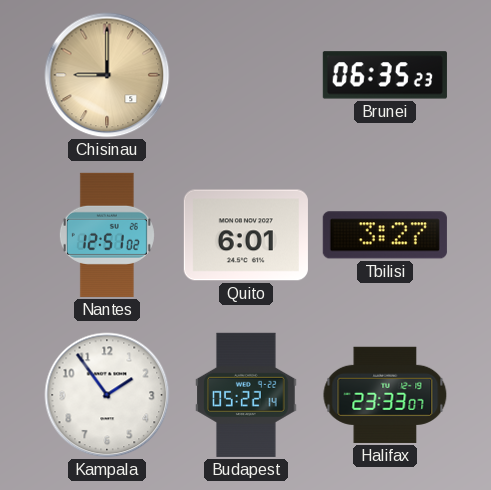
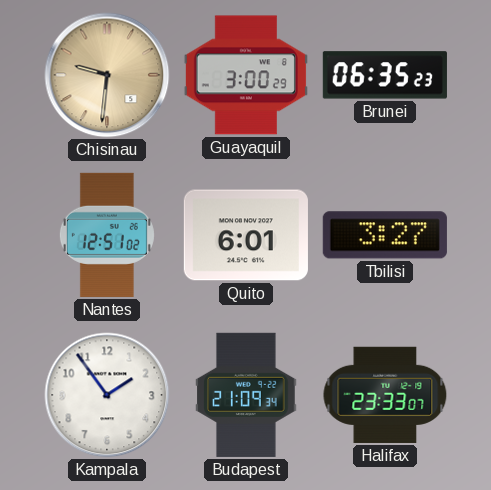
Chisinau: 9:00 -> 9:31
Guayaquil: none -> 3:00
Budapest: 05:22 -> 21:09
